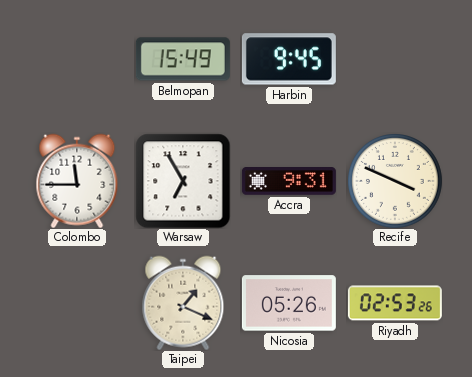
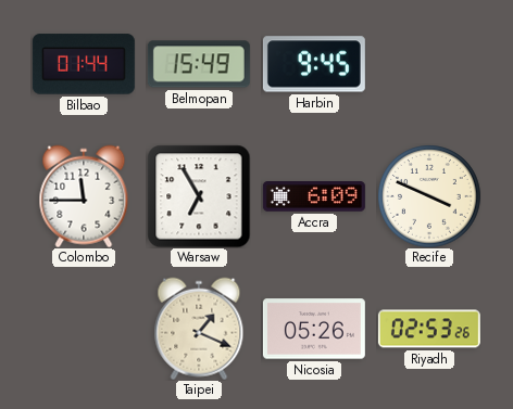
Bilbao: none -> 01:44
Accra: 9:31 -> 6:09
